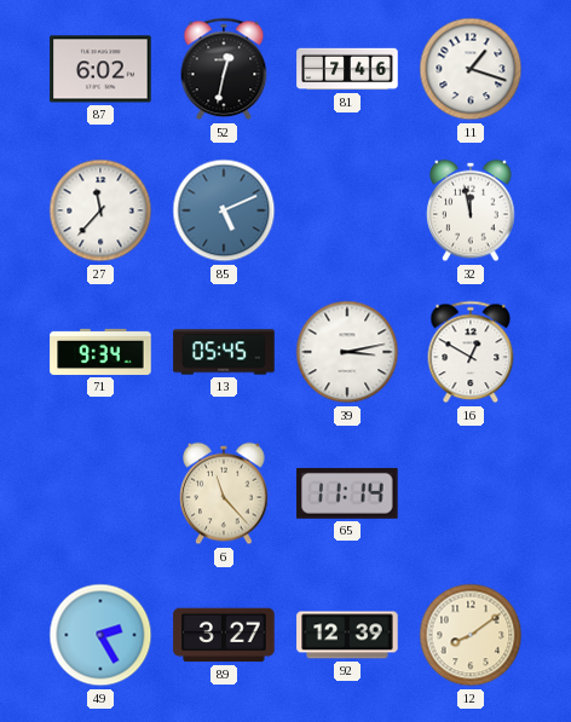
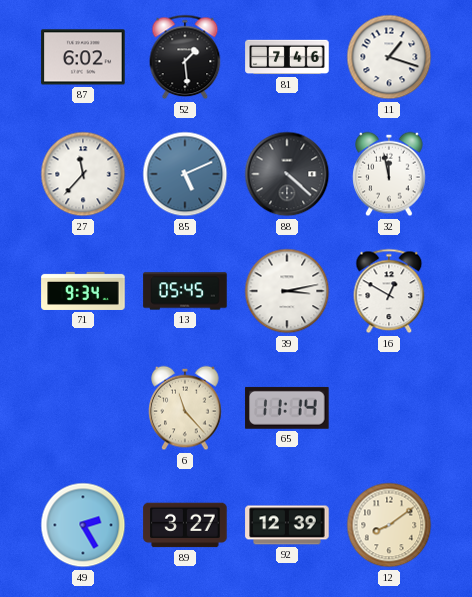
52: 12:32 -> 1:29
88: none -> 4:22
